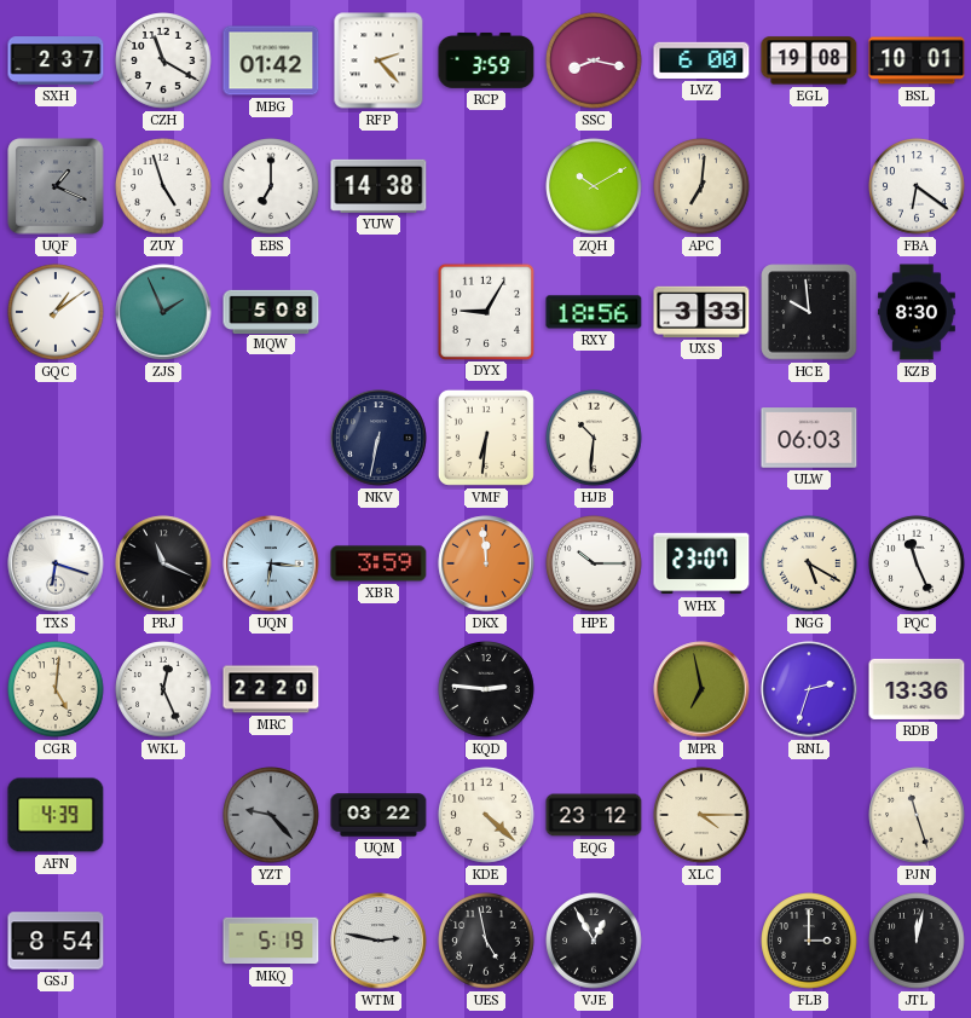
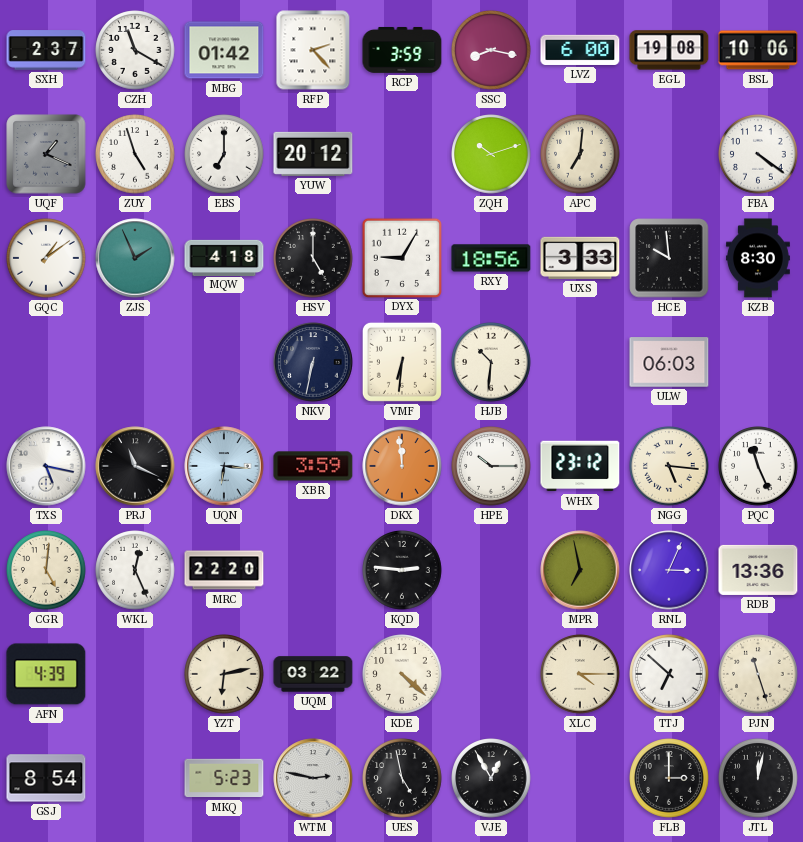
BSL: 10:01 -> 10:06
YUW: 14:38 -> 20:12
ZQH: 10:10 -> 10:12
FBA: 6:21 -> 4:21
MQW: 5:08 -> 4:18
HSV: none -> 5:00
TXS: 6:18 -> 5:17
WHX: 23:07 -> 23:12
NGG: 5:20 -> 5:16
RNL: 2:33 -> 3:04
YZT: 9:23 -> 6:13
YZT dial: grey -> cream
EQG: 23:12 -> none
TTJ: none -> 6:52
MKQ: 5:19 -> 5:23
